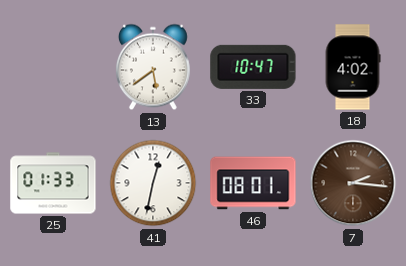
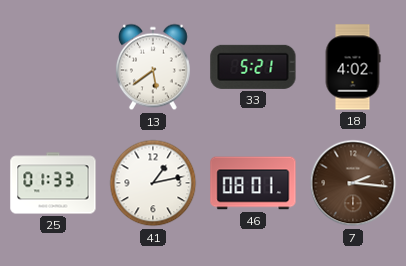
33: 10:47 -> 5:21
41: 12:32 -> 1:13
